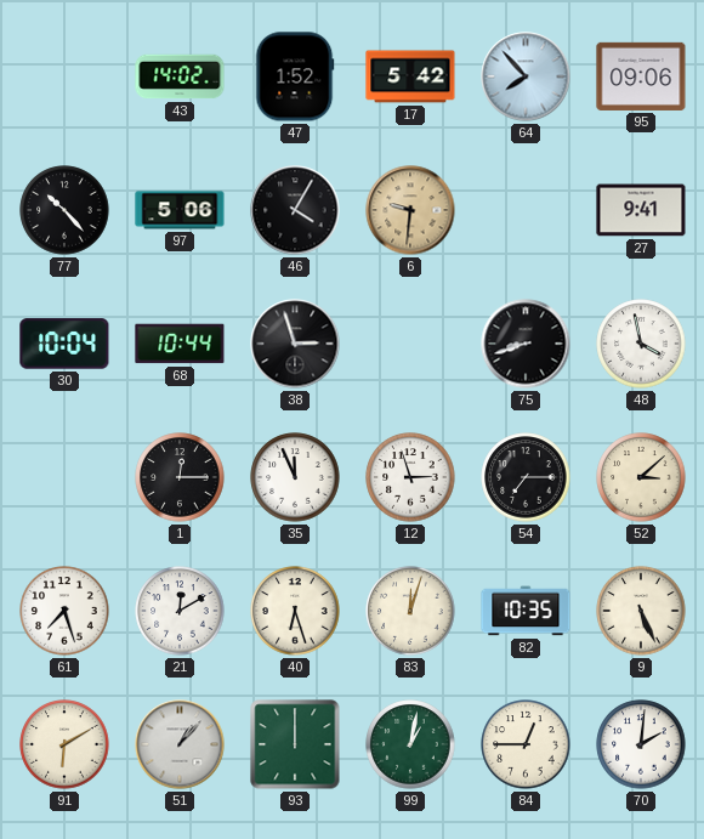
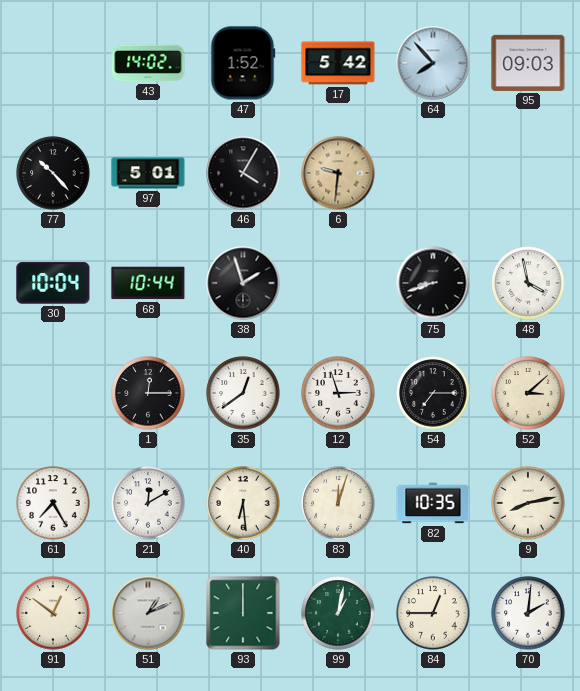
95: 09:06 -> 09:03
97: 5:06 -> 5:01
27: 9:41 -> none
38: 2:57 -> 1:57
35: 11:56 -> 12:39
61: 7:27 -> 7:25
40: 6:27 -> 6:29
9: 5:26 -> 8:13
91: 6:10 -> 12:51
51: 1:07 -> 1:11
